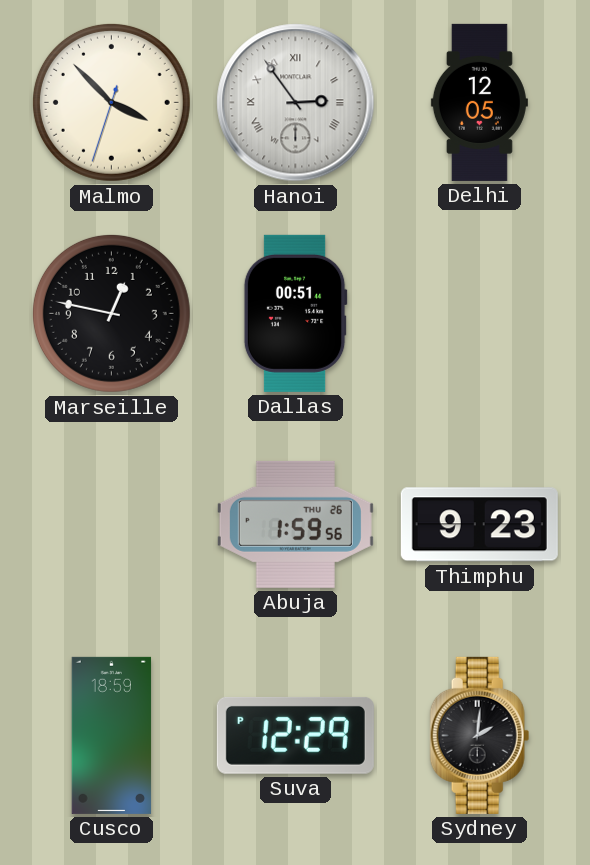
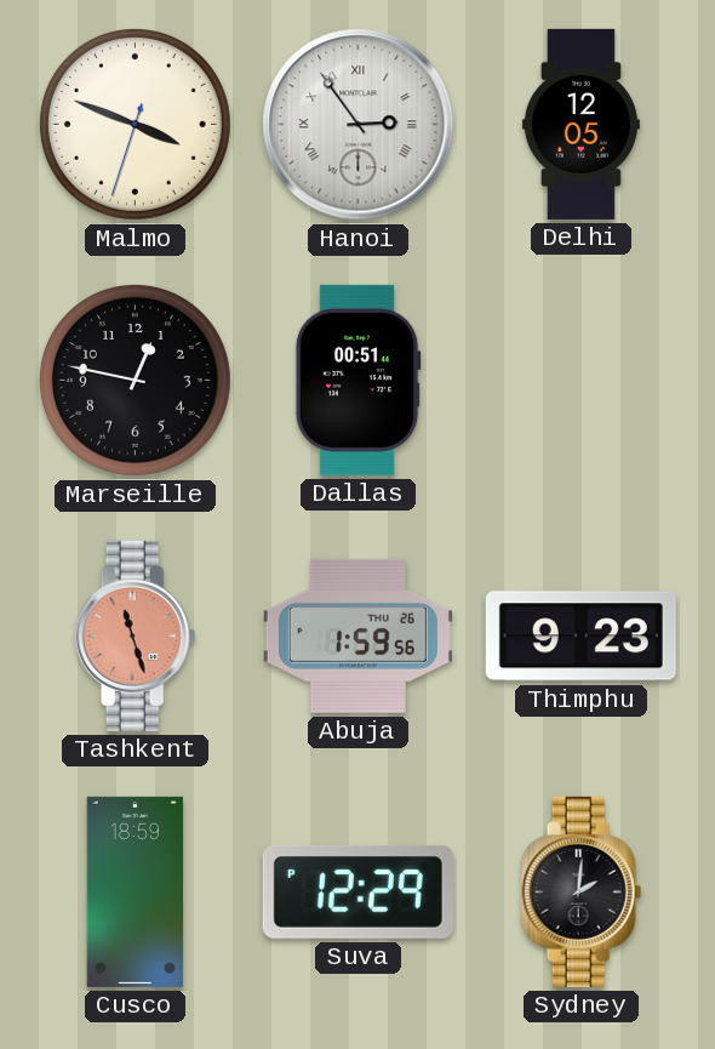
Malmo: 3:52 -> 3:48
Tashkent: none -> 11:27
